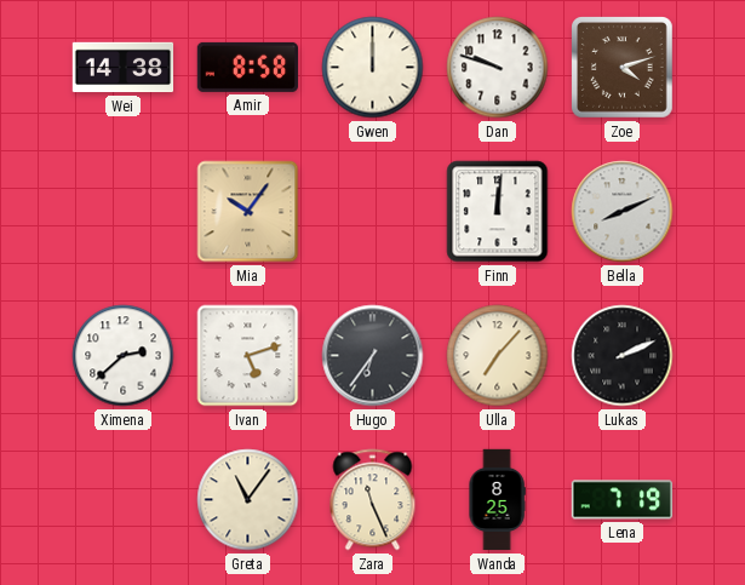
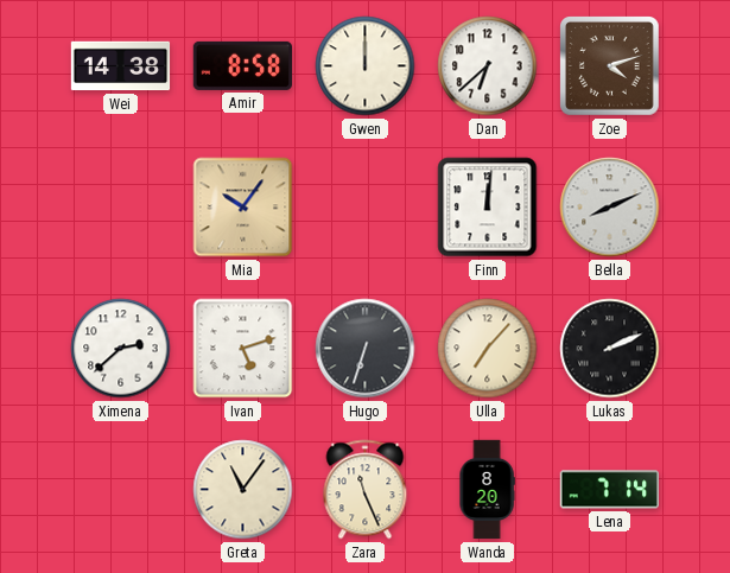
Dan: 9:48 -> 6:38
Hugo: 6:36 -> 6:33
Wanda: 8:25 -> 8:20
Lena: 7:19 -> 7:14
